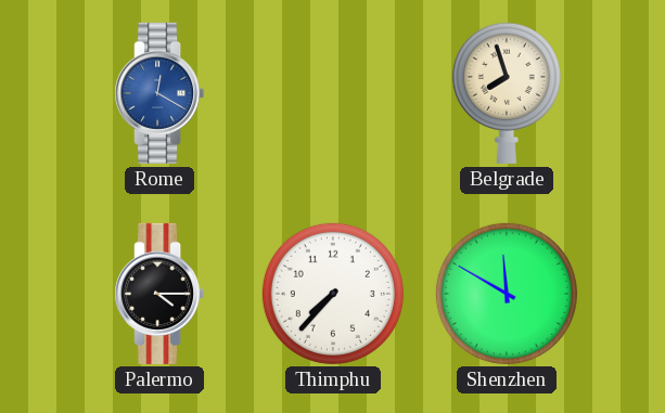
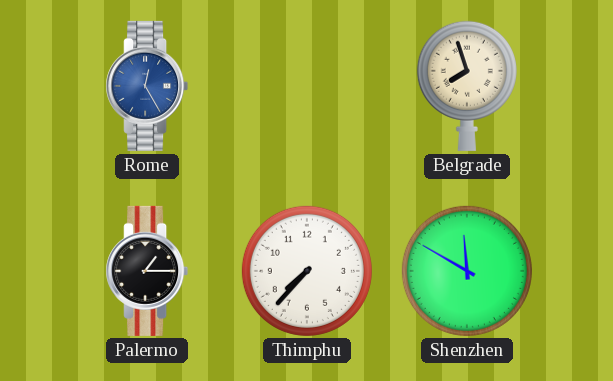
Rome: 12:20 -> 12:25
Palermo: 4:15 -> 1:15
